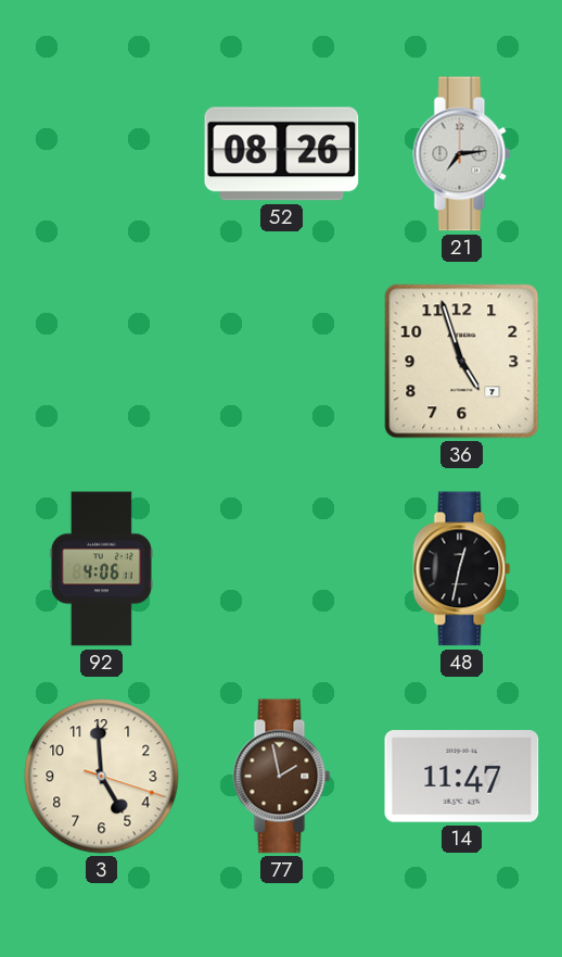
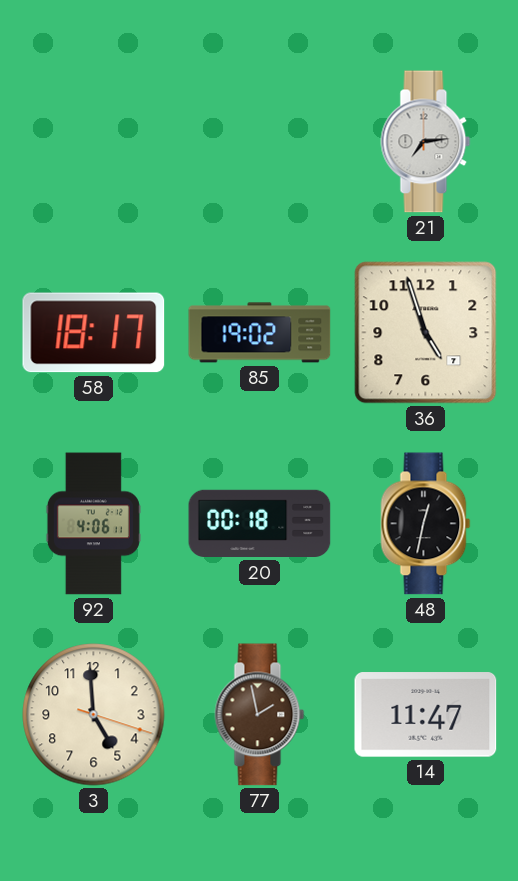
52: 08:26 -> none
58: none -> 18:17
85: none -> 19:02
20: none -> 00:18
